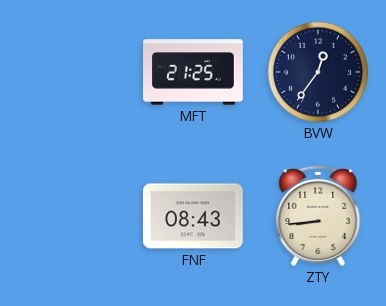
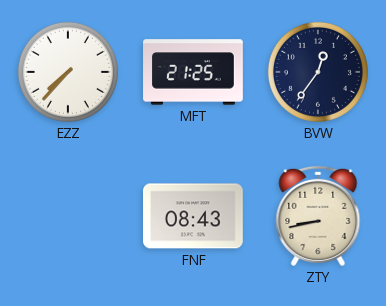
EZZ: none -> 7:37
ZTY: 8:44 -> 8:43
